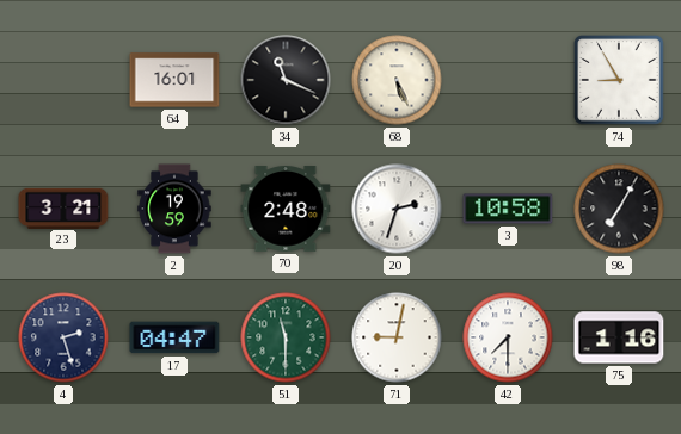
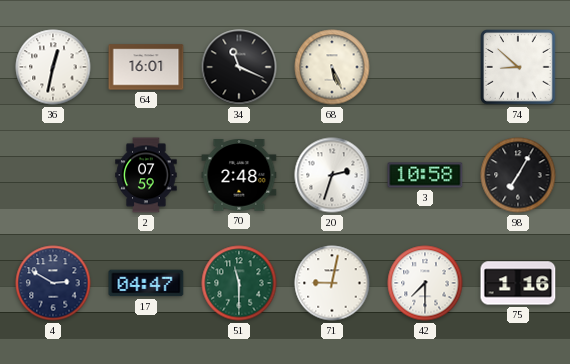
36: none -> 12:32
74: 8:55 -> 8:52
23: 3:21 -> none
2: 19:59 -> 07:59
4: 2:27 -> 2:50
